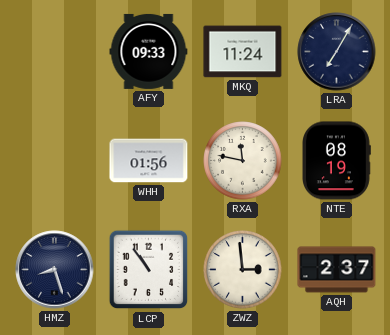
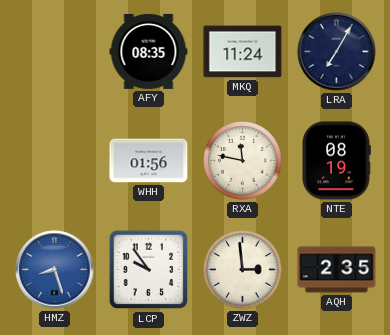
AFY: 09:33 -> 08:35
HMZ dial: navy -> blue
LCP: 10:54 -> 9:54
AQH: 2:37 -> 2:35
